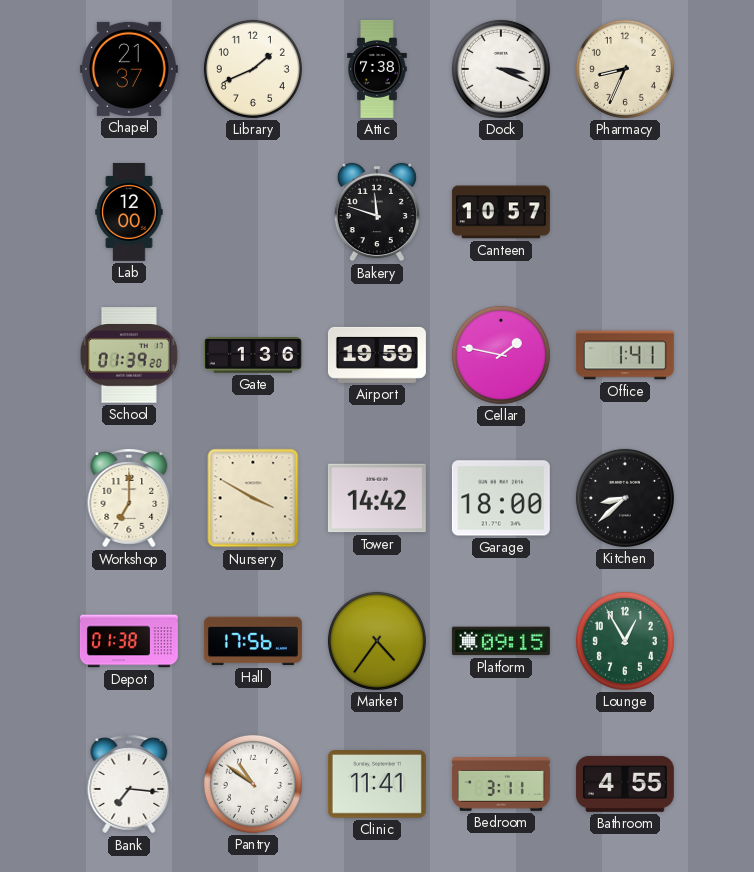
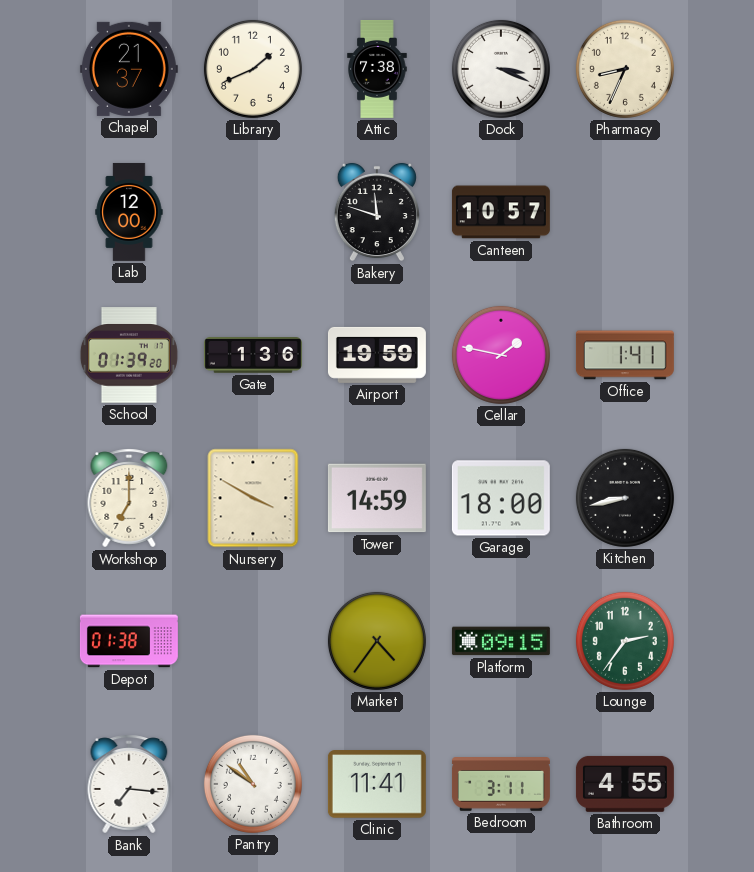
Tower: 14:42 -> 14:59
Kitchen: 8:38 -> 8:43
Hall: 17:56 -> none
Lounge: 12:55 -> 2:36
